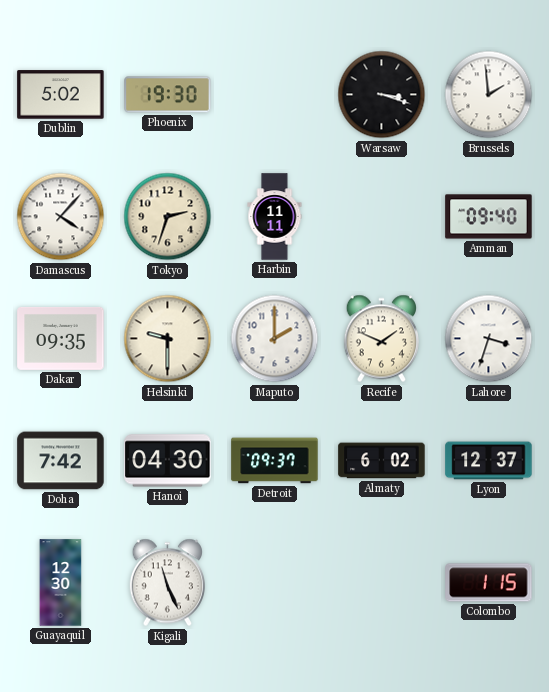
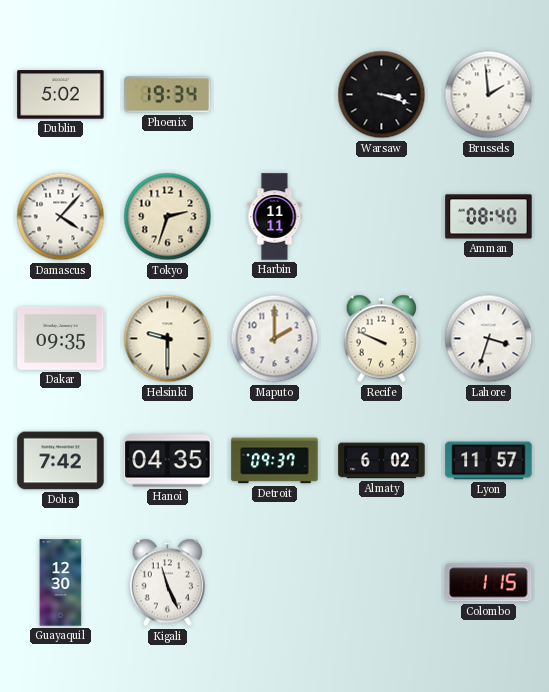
Phoenix: 19:30 -> 19:34
Amman: 09:40 -> 08:40
Recife: 1:49 -> 9:49
Hanoi: 04:30 -> 04:35
Lyon: 12:37 -> 11:57
